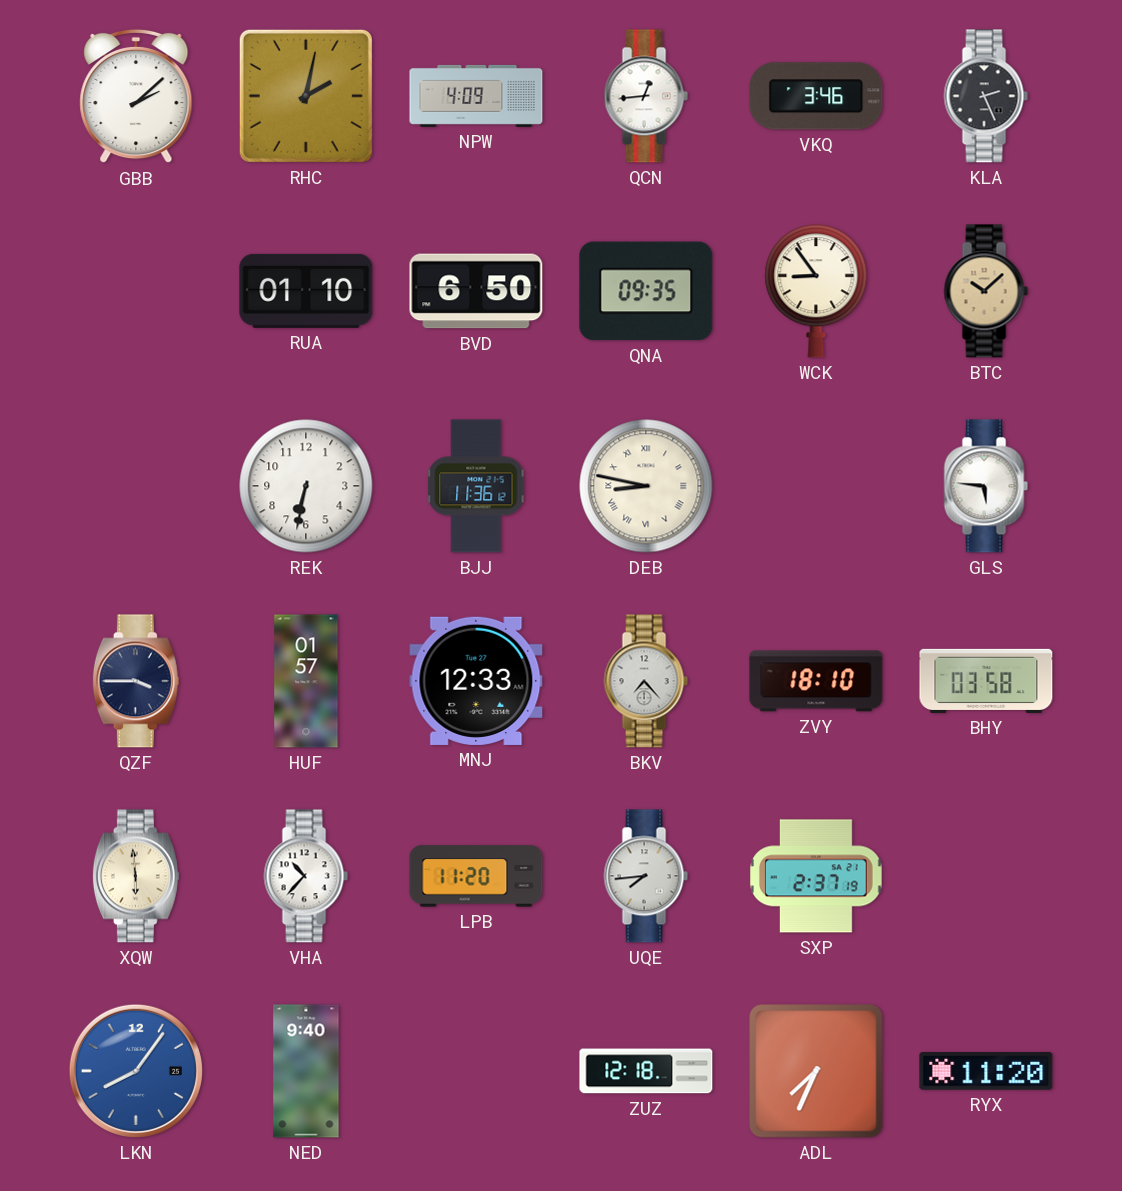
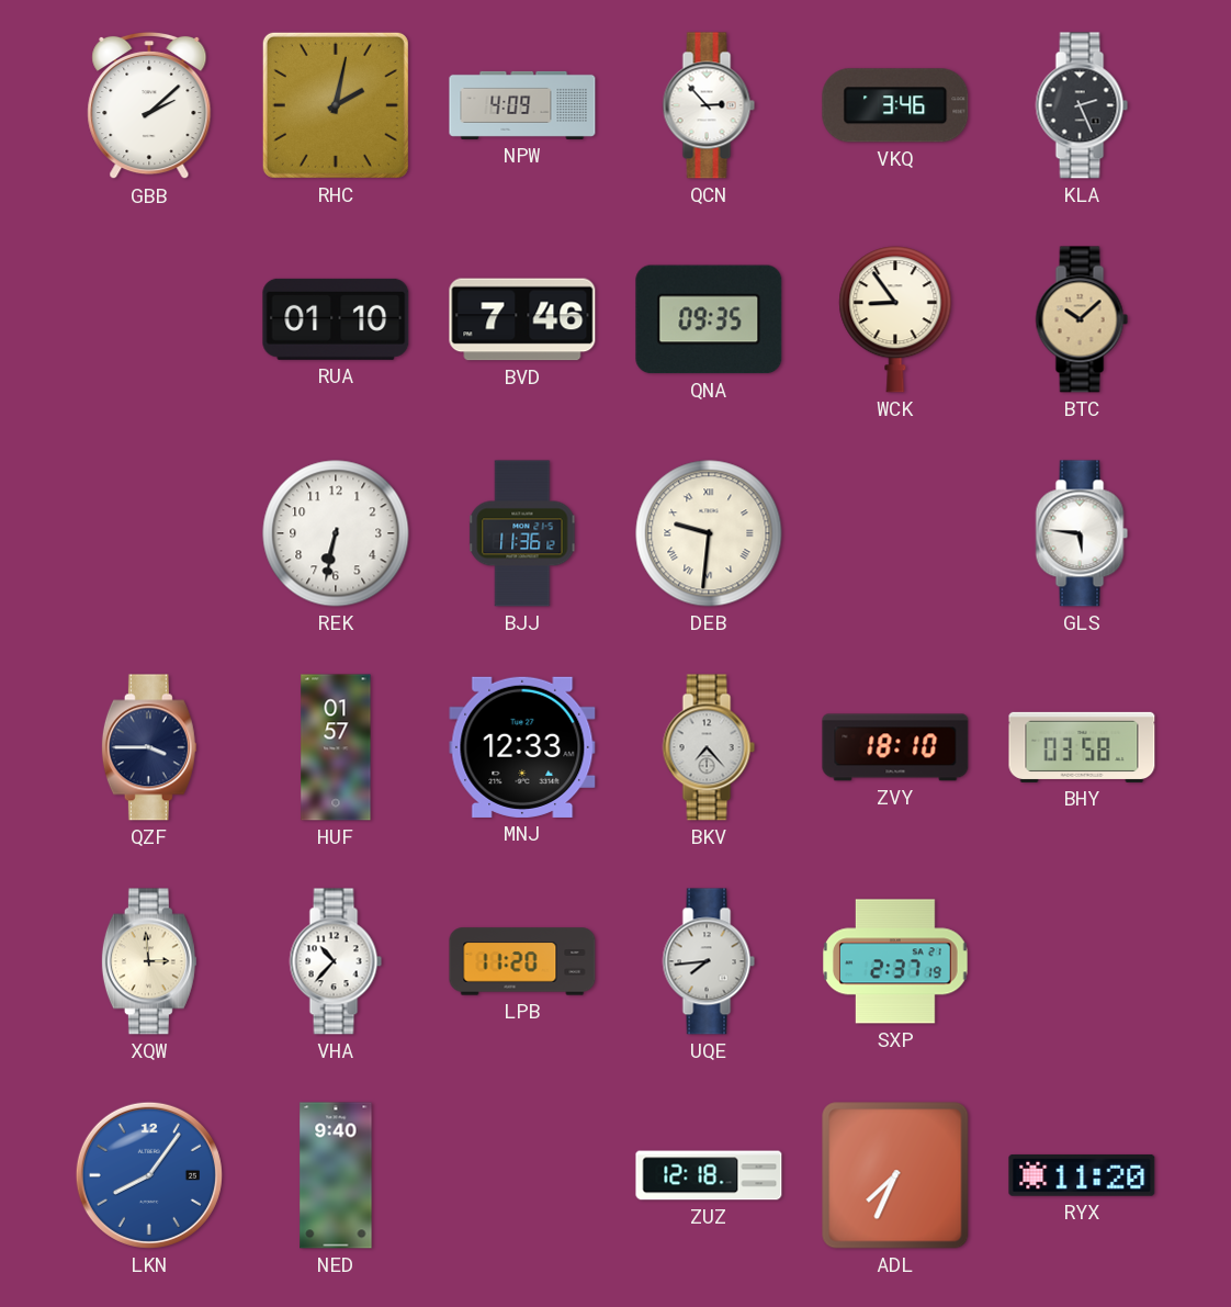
QCN: 12:44 -> 2:53
BVD: 6:50 -> 7:46
DEB: 8:47 -> 9:31
XQW: 5:59 -> 2:59
